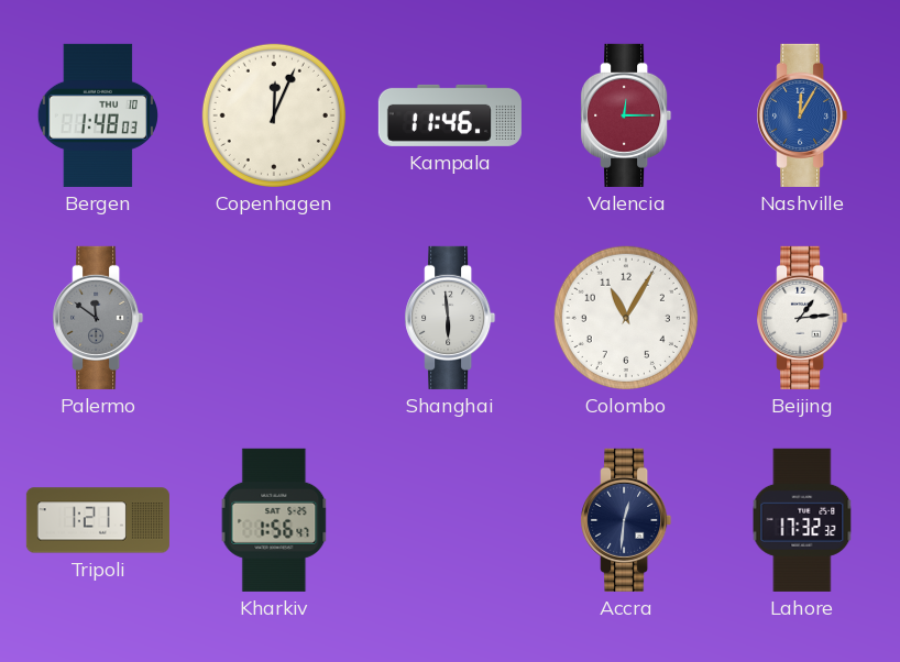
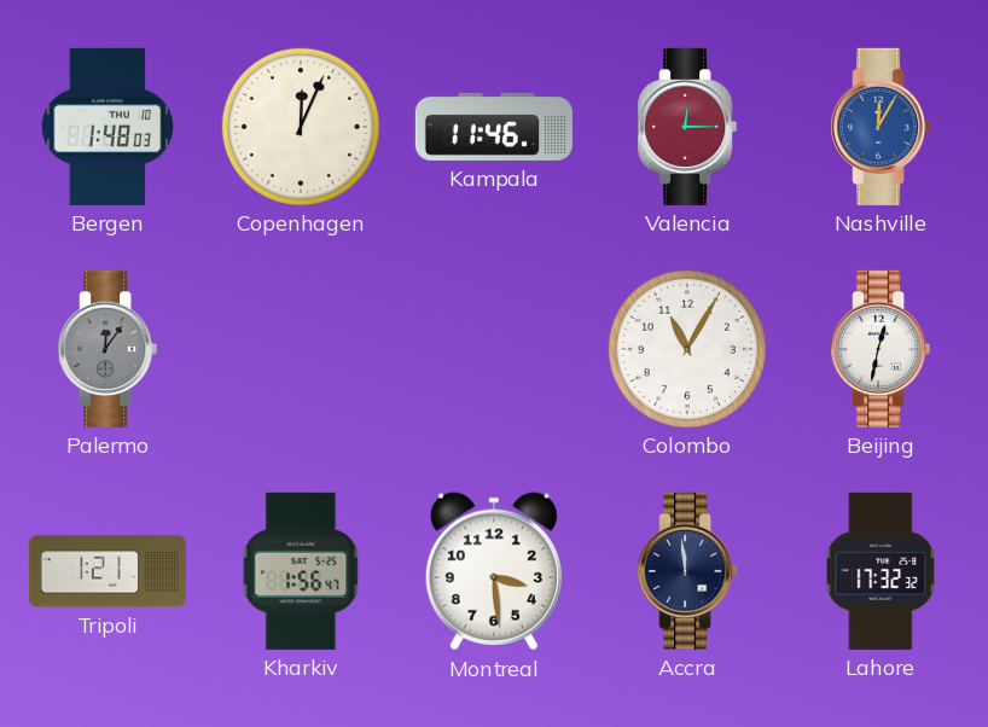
Palermo: 11:51 -> 12:06
Shanghai: 5:59 -> none
Beijing: 1:14 -> 12:32
Montreal: none -> 3:29
Accra: 12:31 -> 11:59
